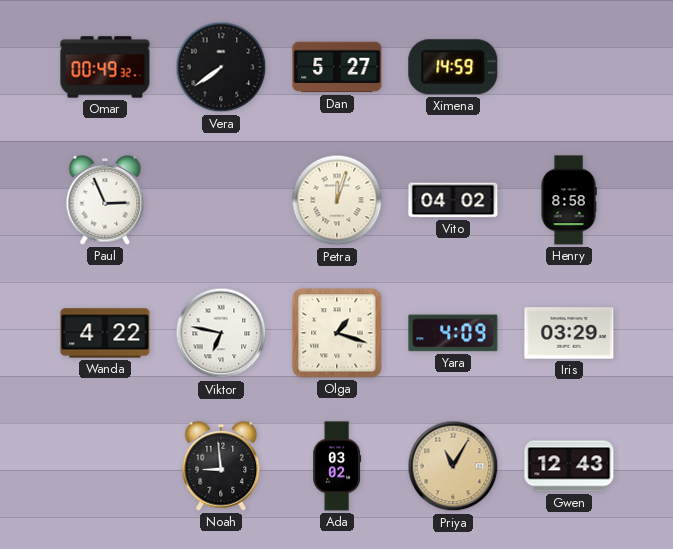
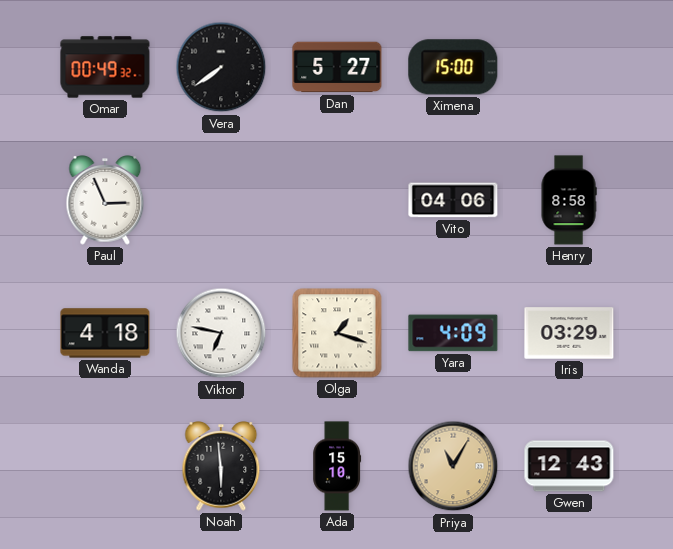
Ximena: 14:59 -> 15:00
Petra: 12:03 -> none
Vito: 04:02 -> 04:06
Wanda: 4:22 -> 4:18
Noah: 8:59 -> 5:59
Ada: 03:02 -> 15:10
